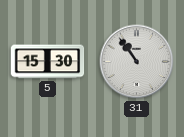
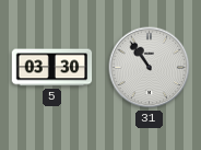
5: 15:30 -> 03:30
